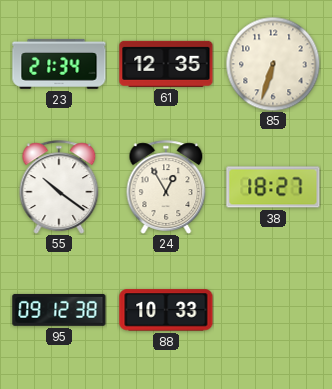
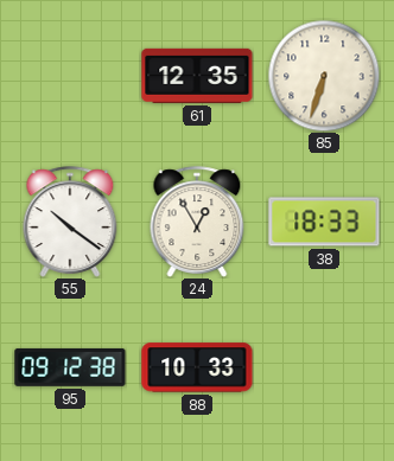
23: 21:34 -> none
38: 18:27 -> 18:33
